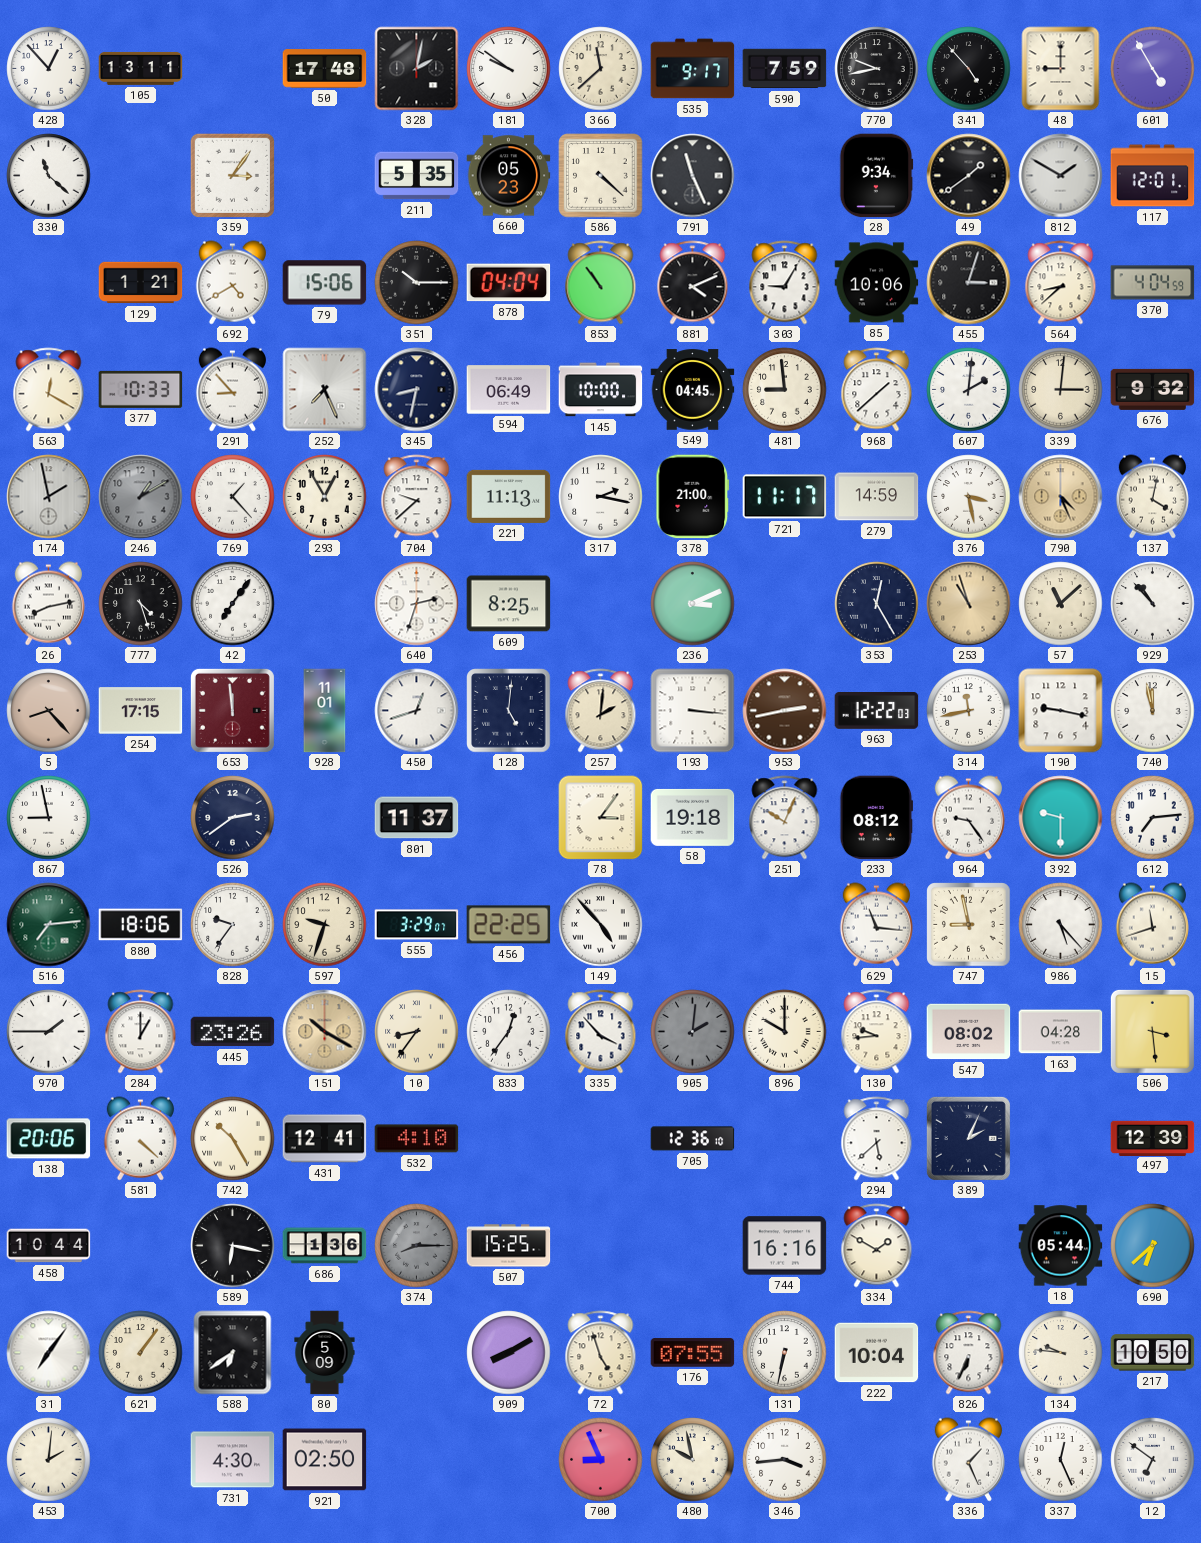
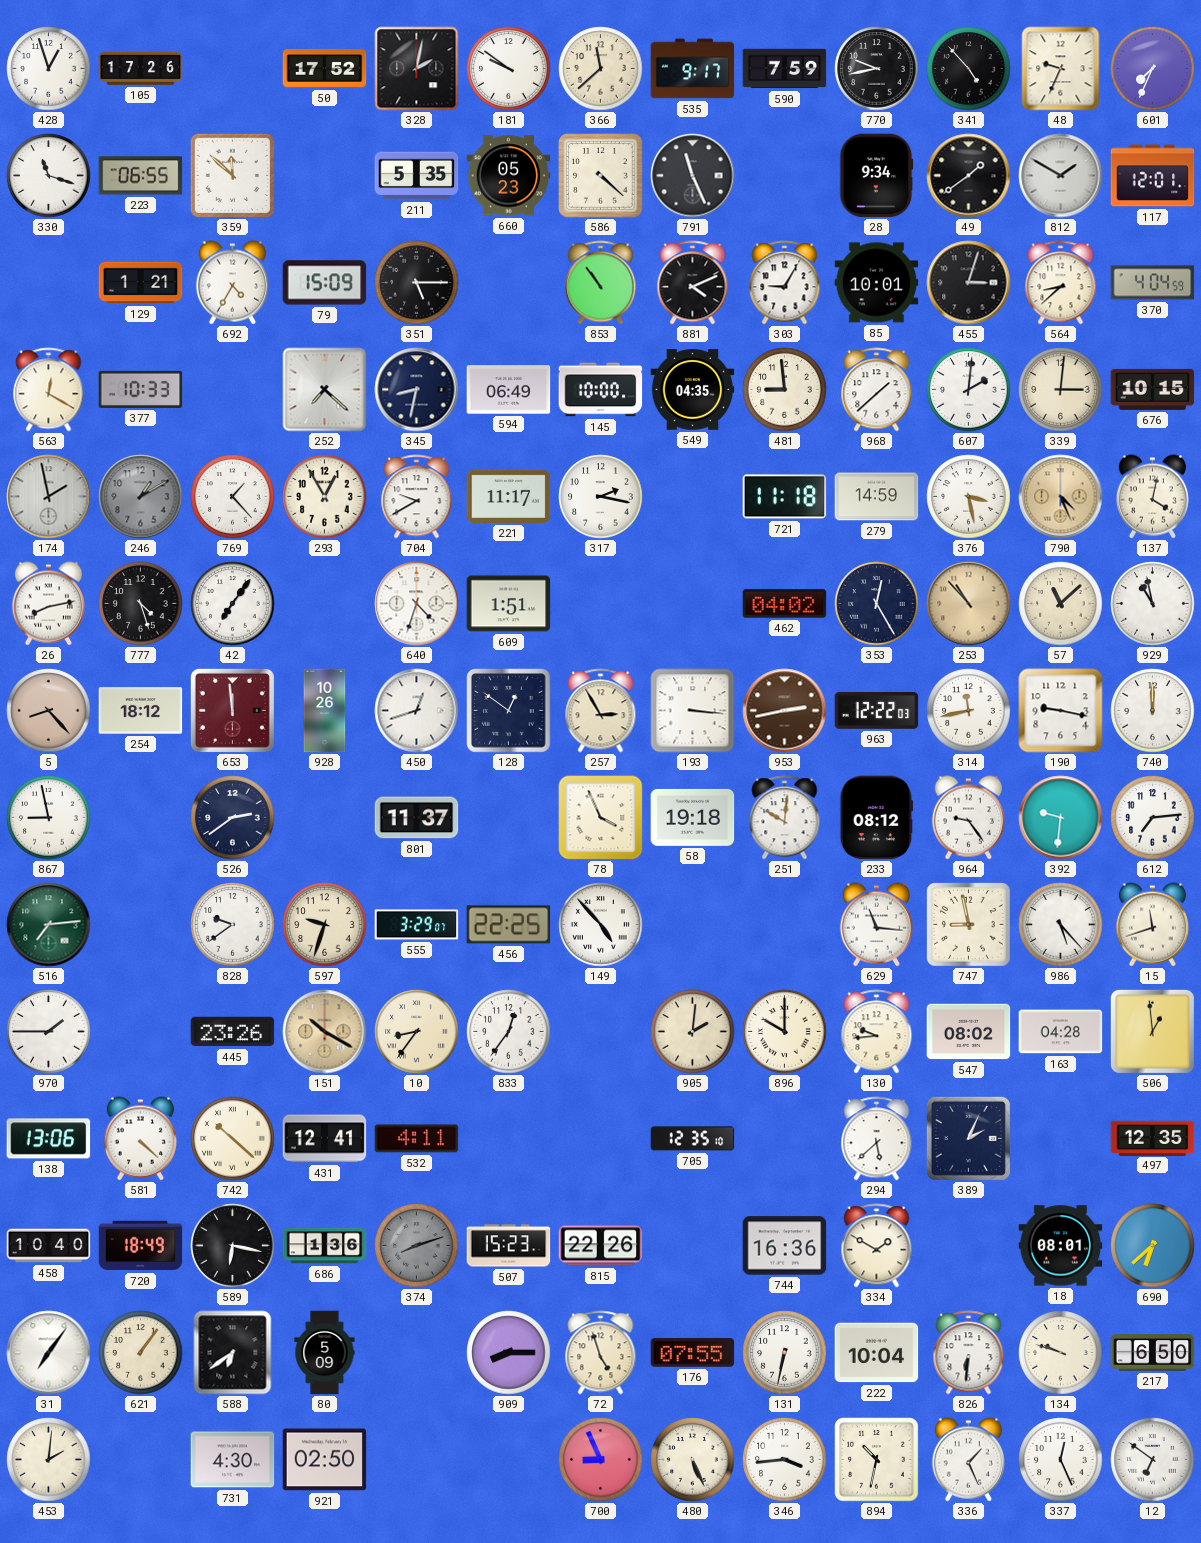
428: 12:53 -> 12:57
105: 13:11 -> 17:26
50: 17:48 -> 17:52
48: 9:00 -> 9:34
601: 4:55 -> 7:34
330: 11:22 -> 11:18
223: none -> 06:55
359: 3:06 -> 11:52
692: 4:40 -> 4:35
79: 15:06 -> 15:09
351: 10:15 -> 5:15
878: 04:04 -> none
85: 10:06 -> 10:01
291: 8:53 -> none
252: 7:26 -> 7:22
549: 04:45 -> 04:35
676: 9:32 -> 10:15
704: 9:38 -> 9:40
221: 11:13 -> 11:17
378: 21:00 -> none
721: 11:17 -> 11:18
640: 2:33 -> 4:33
609: 8:25 -> 1:51
236: 3:11 -> none
462: none -> 04:02
253: 10:57 -> 10:53
929: 10:53 -> 10:58
254: 17:15 -> 18:12
928: 11:01 -> 10:26
128: 5:01 -> 12:51
257: 2:01 -> 2:55
740: 11:58 -> 12:00
78: 3:06 -> 3:56
251: 10:04 -> 10:01
392: 9:30 -> 9:31
880: 18:06 -> none
828: 9:36 -> 9:39
284: 1:00 -> none
335: 3:53 -> none
905 dial: grey -> cream
506: 3:29 -> 12:59
138: 20:06 -> 13:06
742: 10:25 -> 10:22
532: 4:10 -> 4:11
705: 12:36 -> 12:35
497: 12:39 -> 12:35
458: 10:44 -> 10:40
720: none -> 18:49
374: 8:15 -> 8:12
507: 15:25 -> 15:23
815: none -> 22:26
744: 16:16 -> 16:36
18: 05:44 -> 08:01
909: 8:10 -> 8:15
826: 6:34 -> 6:31
134: 9:46 -> 9:48
217: 10:50 -> 6:50
480: 9:58 -> 5:26
894: none -> 10:32
